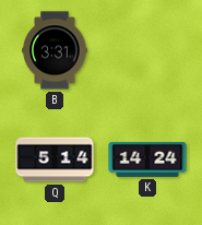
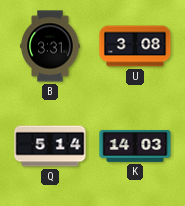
U: none -> 3:08
K: 14:24 -> 14:03
